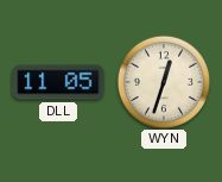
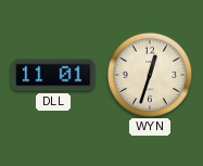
DLL: 11:05 -> 11:01
